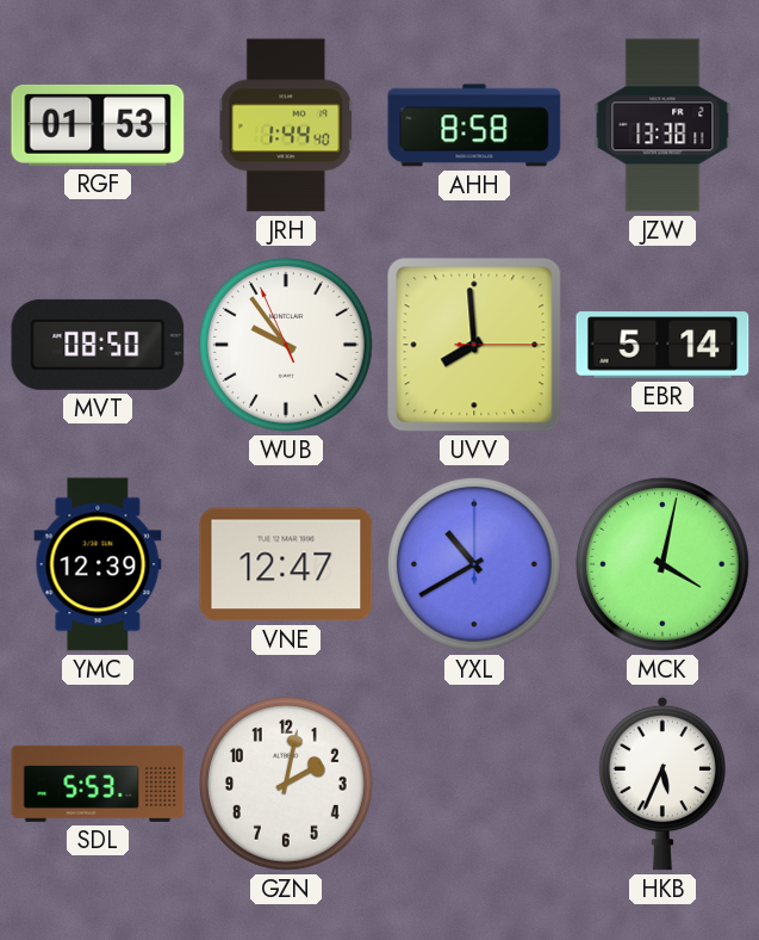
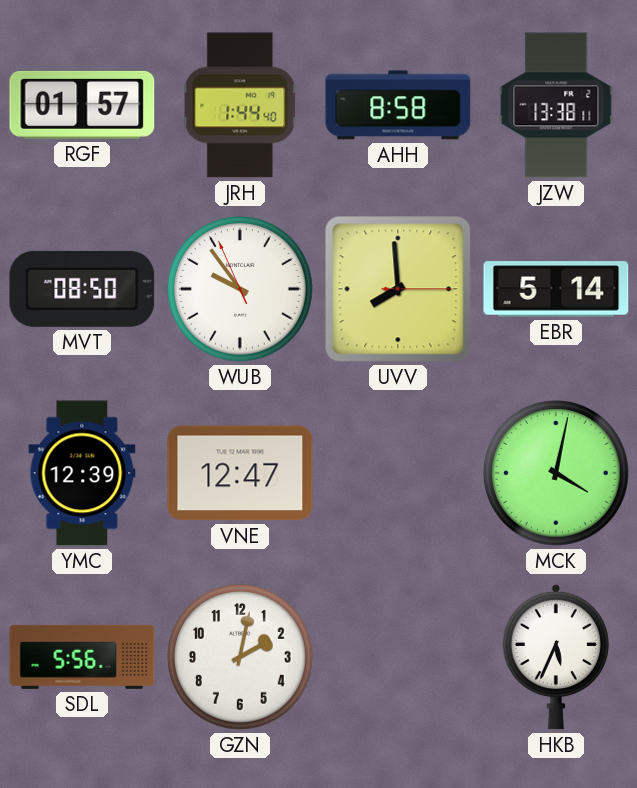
RGF: 01:53 -> 01:57
YXL: 10:40 -> none
SDL: 5:53 -> 5:56
